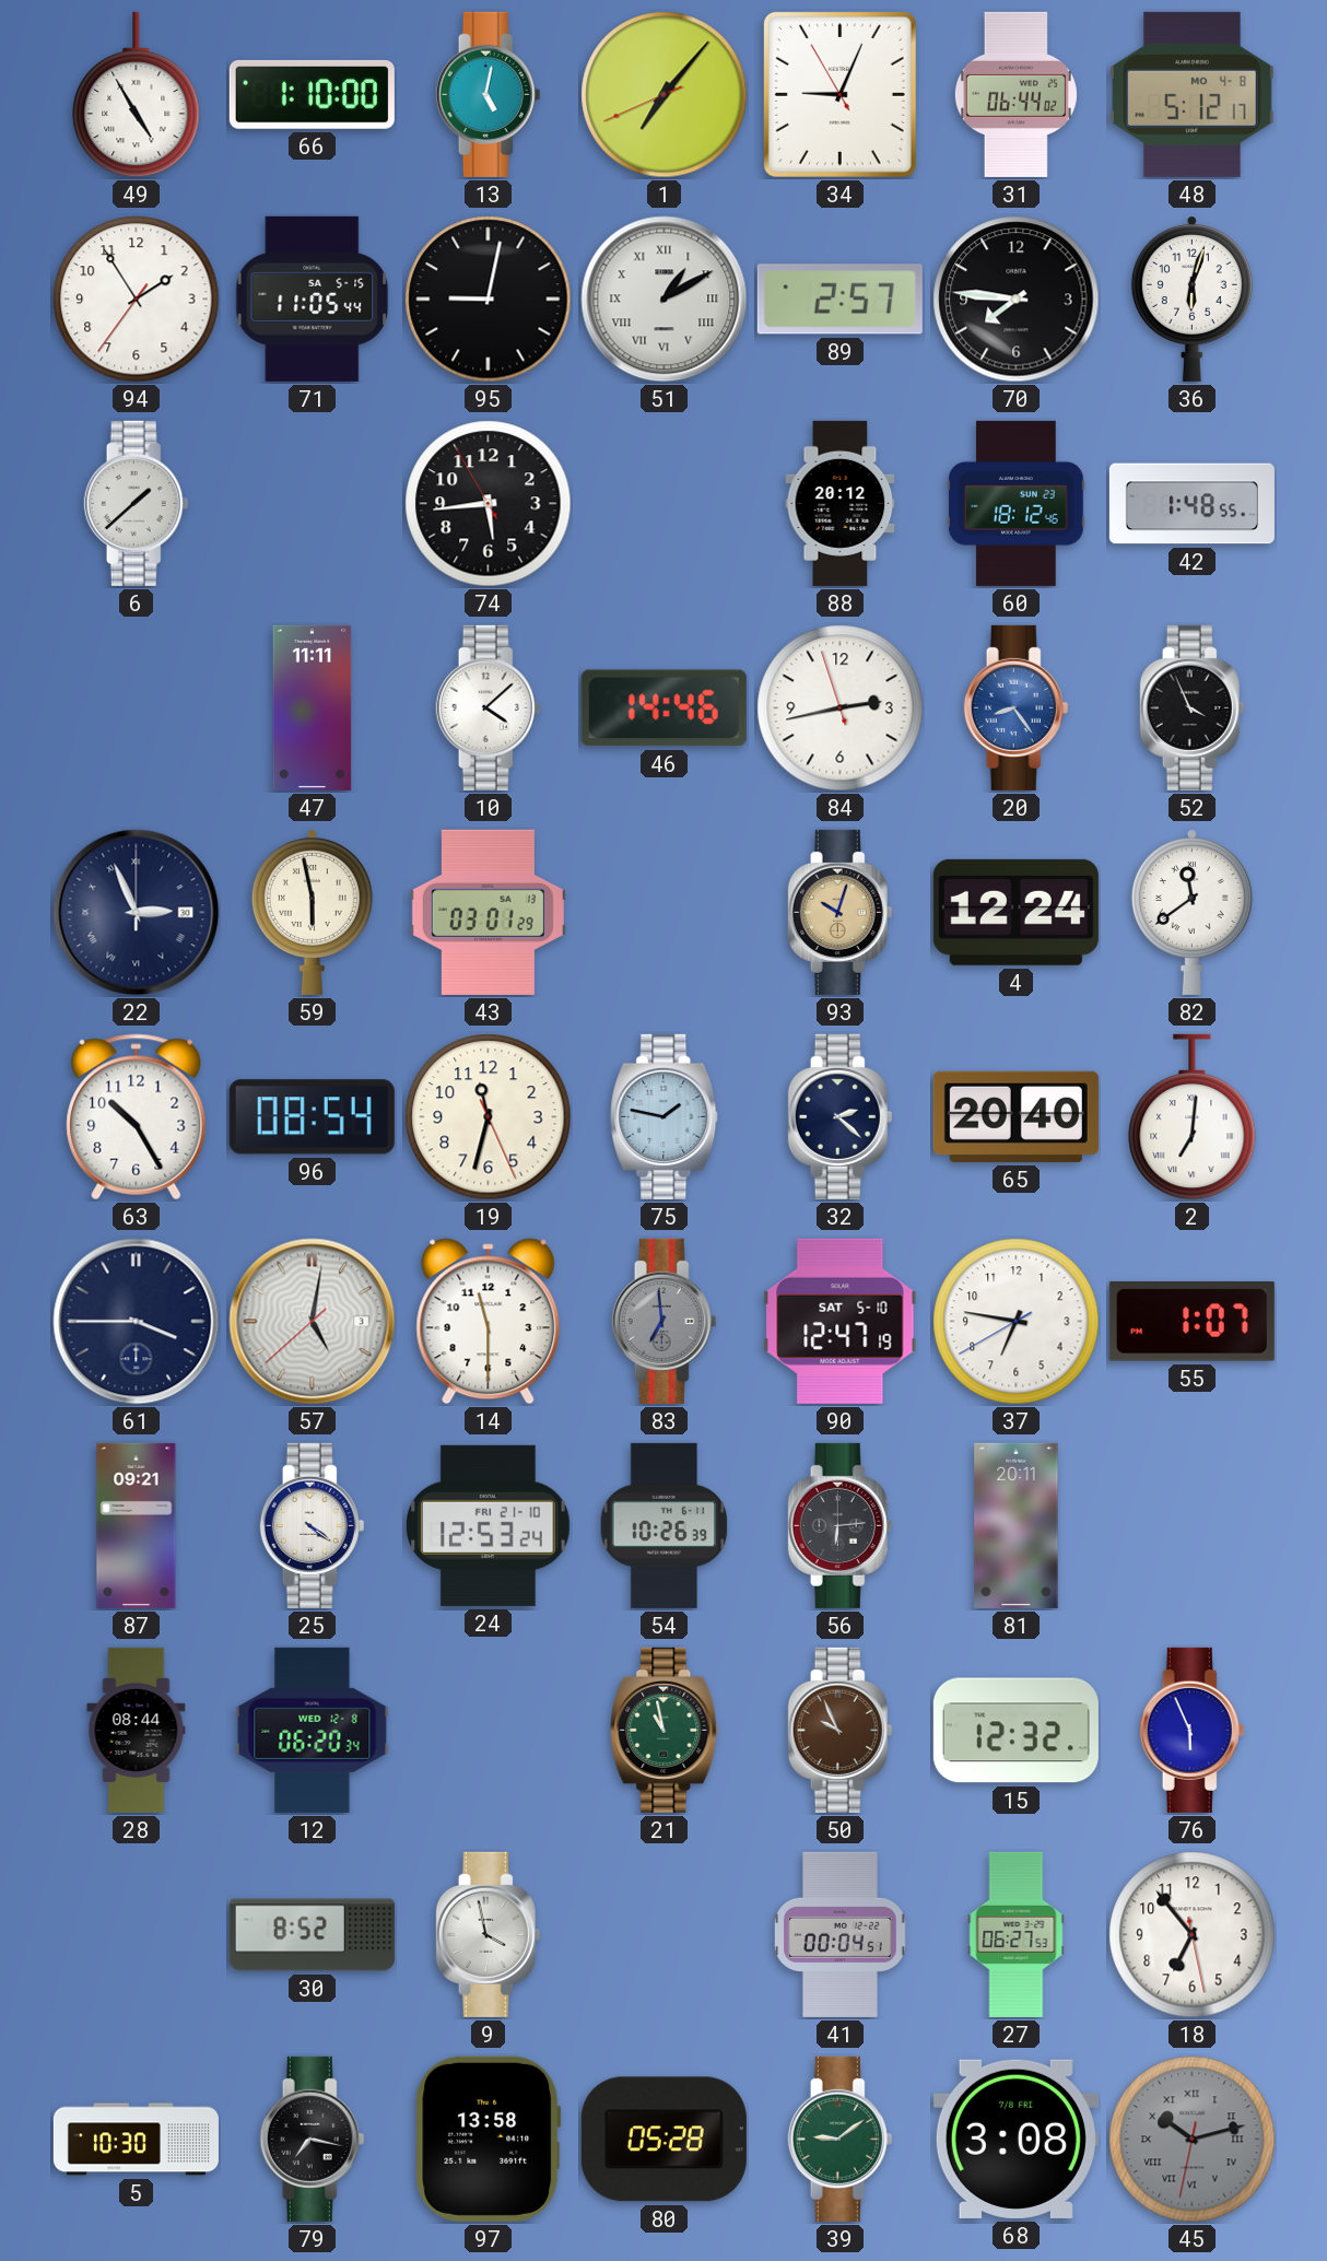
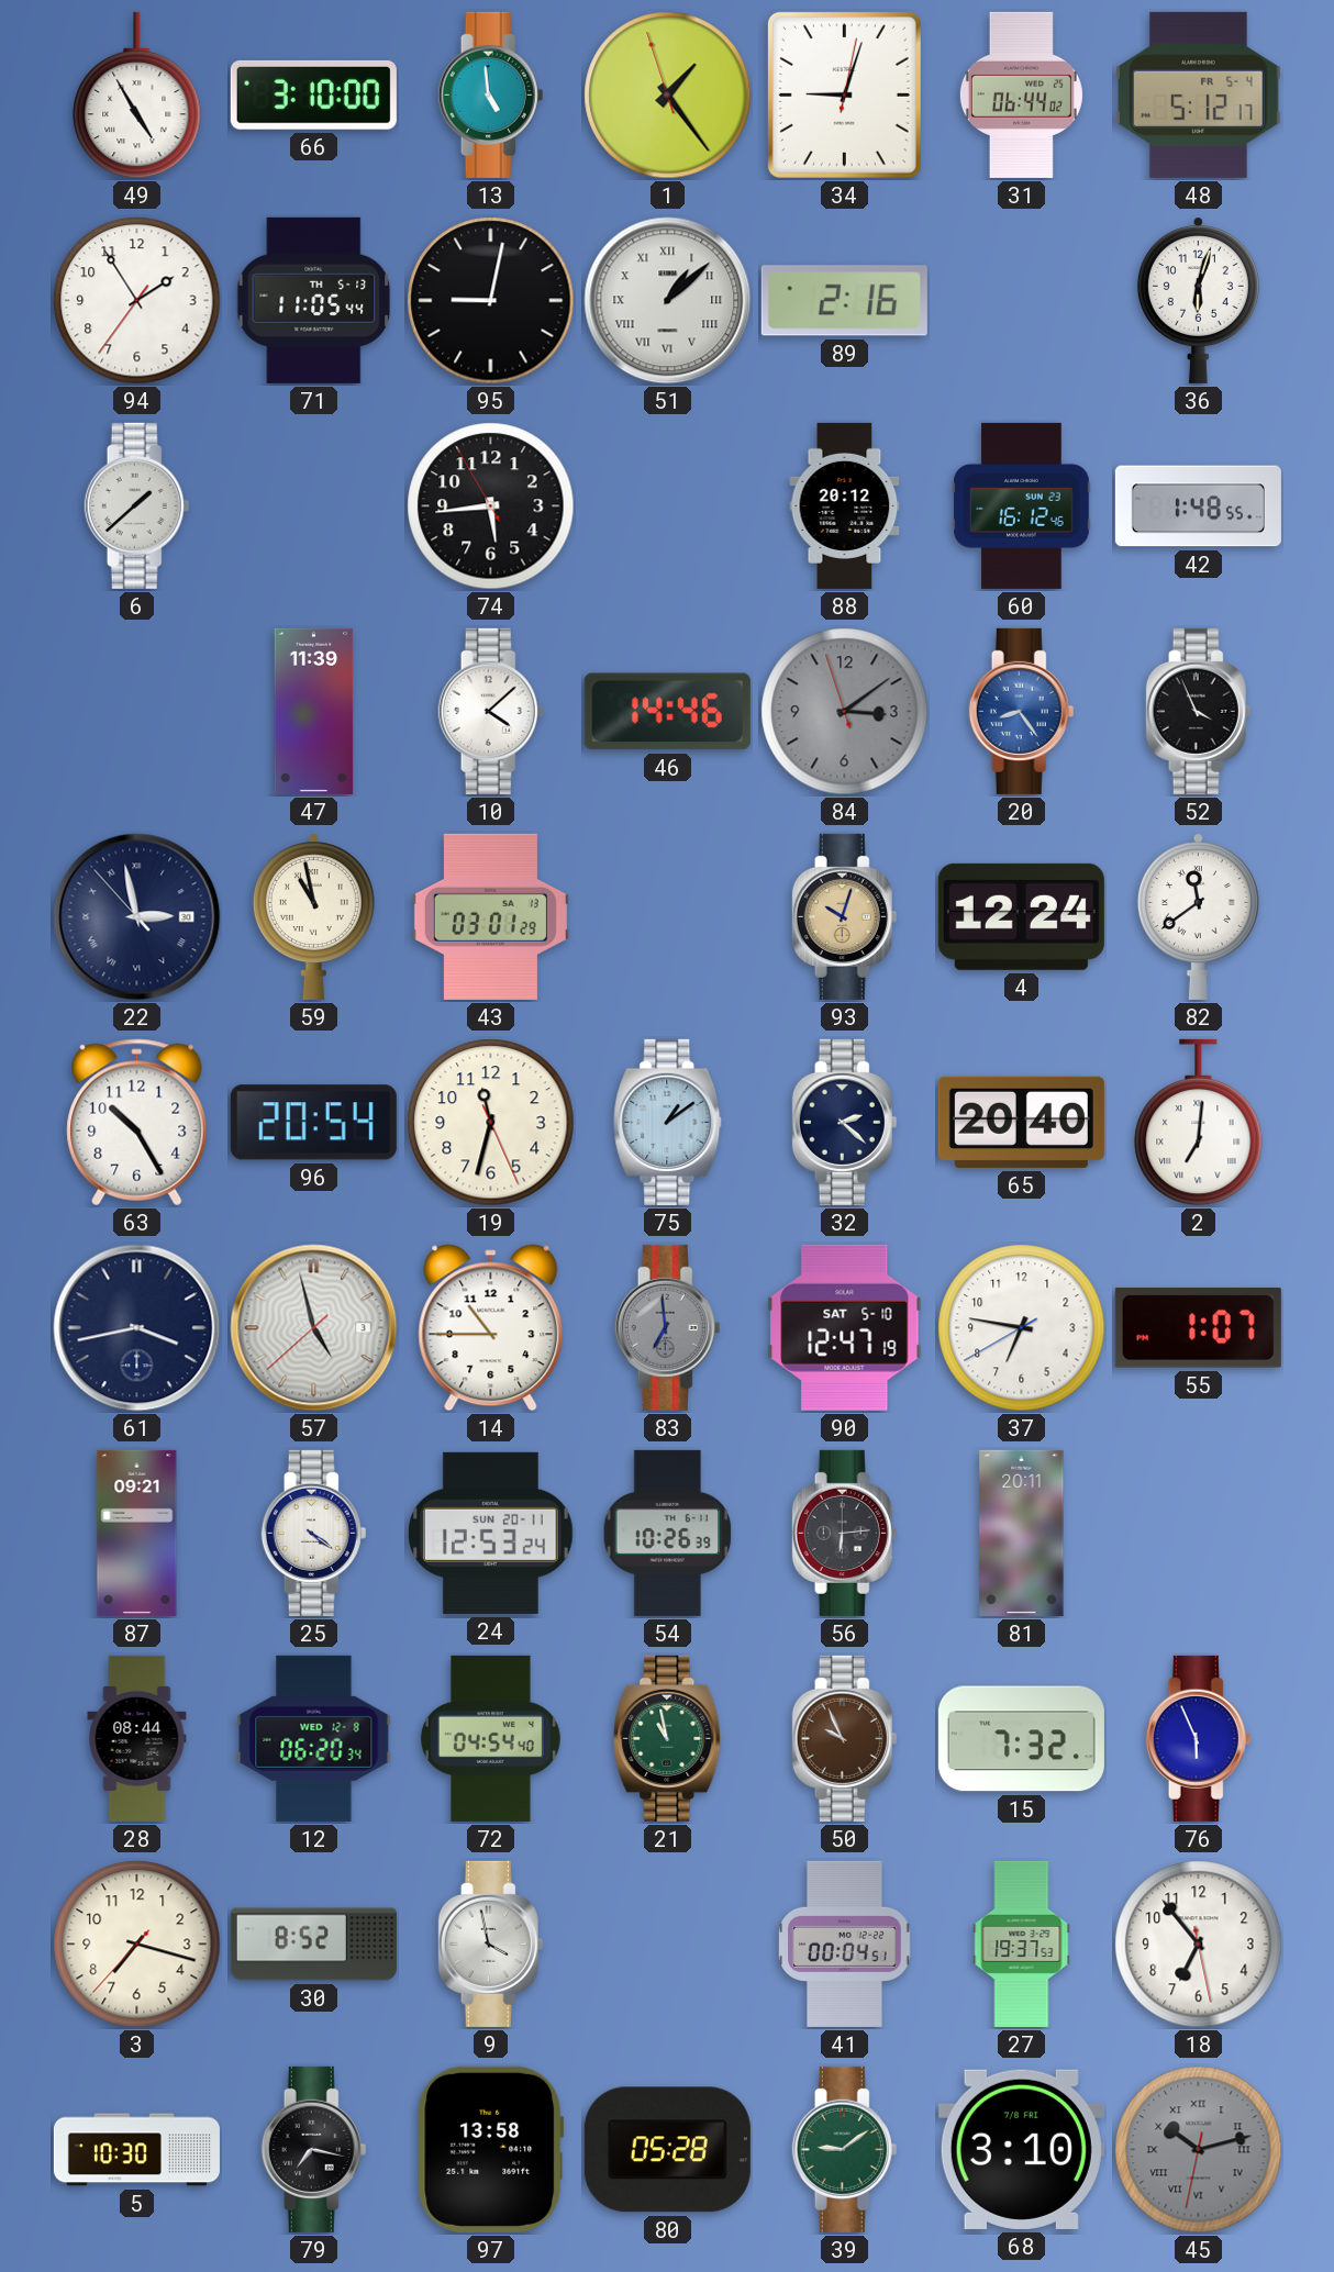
66: 1:10 -> 3:10
13: 5:02 -> 4:59
1: 7:06 -> 1:23
34: 9:03:55 -> 9:03:02
48 date: MO 4-8 -> FR 5-4
71 date: SA 5-15 -> TH 5-13
51: 1:10 -> 1:08
89: 2:57 -> 2:16
70: 7:46 -> none
60: 18:12 -> 16:12
47: 11:11 -> 11:39
84: 2:42 -> 3:08
84 dial: white -> grey
22: 2:56 -> 2:57
59: 5:58 -> 10:58
96: 08:54 -> 20:54
75: 1:47 -> 1:09
61: 3:45 -> 3:43
57: 5:01 -> 4:57
14: 11:30 -> 10:45
24 date: FRI 21-10 -> SUN 20-11
72: none -> 04:54
15: 12:32 -> 7:32
3: none -> 7:17
27: 06:27 -> 19:37
68: 3:08 -> 3:10
